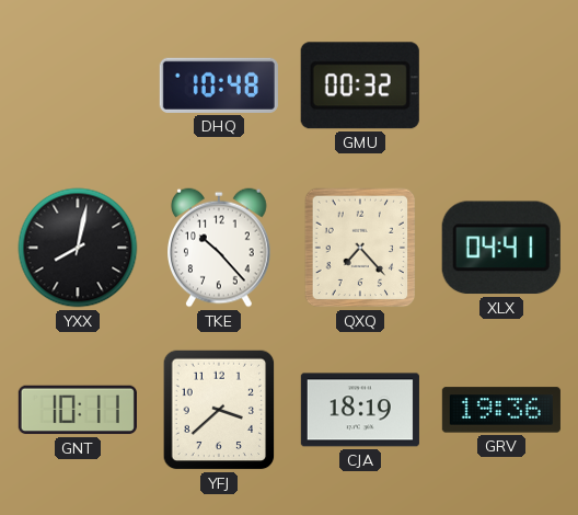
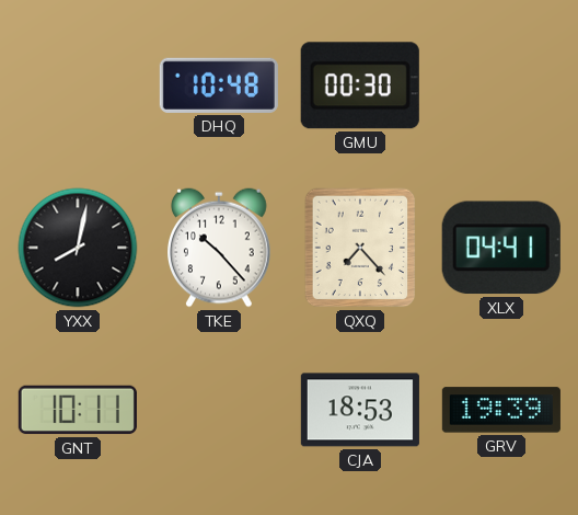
GMU: 00:32 -> 00:30
YFJ: 3:38 -> none
CJA: 18:19 -> 18:53
GRV: 19:36 -> 19:39
